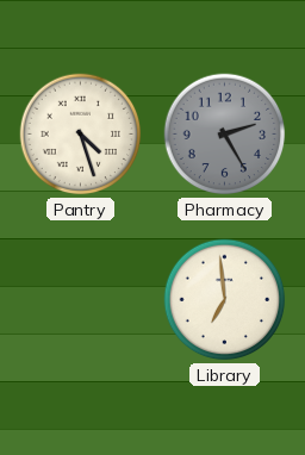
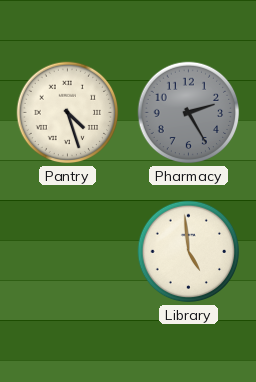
Library: 6:59 -> 4:59
